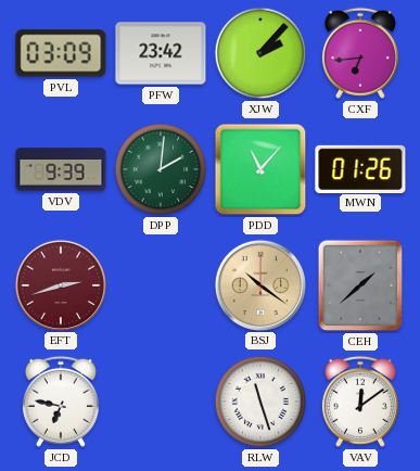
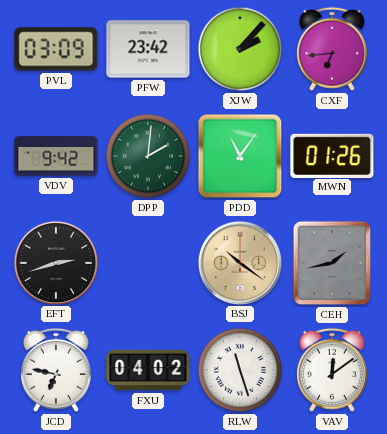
VDV: 9:39 -> 9:42
PDD: 11:07 -> 11:06
EFT dial: burgundy -> black
CEH: 1:38 -> 1:43
FXU: none -> 04:02
